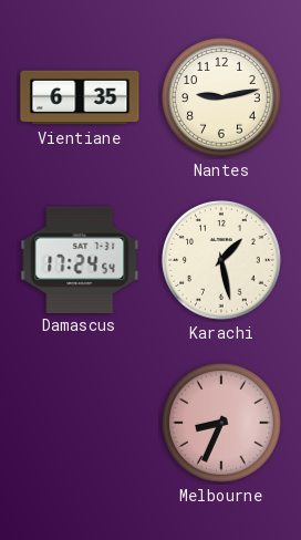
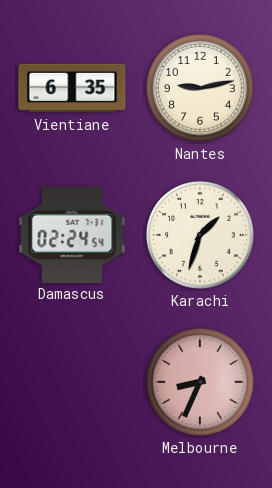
Damascus: 17:24 -> 02:24
Karachi: 1:28 -> 1:33
